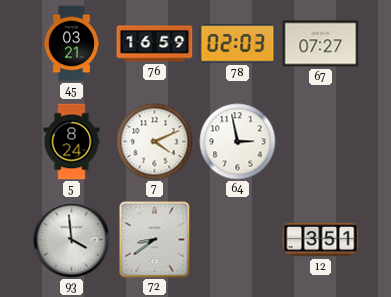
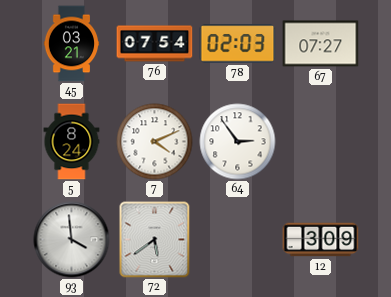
76: 16:59 -> 07:54
64: 2:58 -> 2:54
72: 8:39 -> 5:39
12: 3:51 -> 3:09
